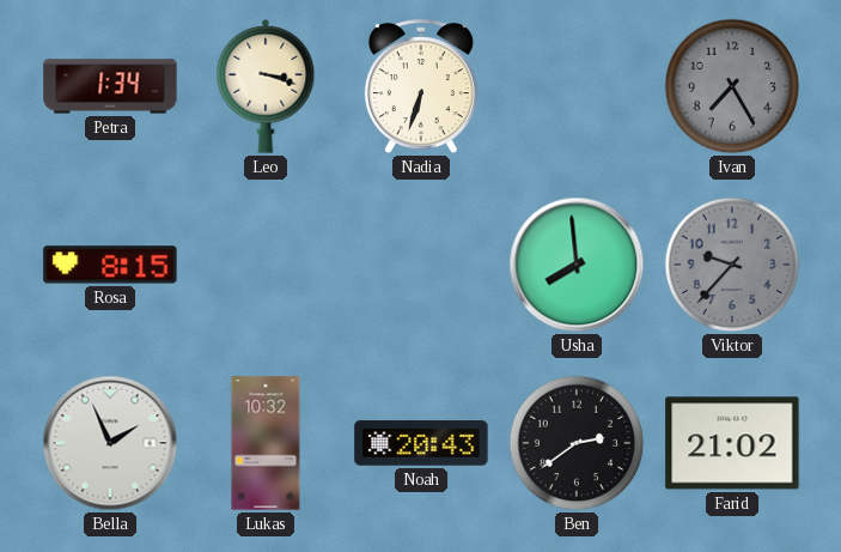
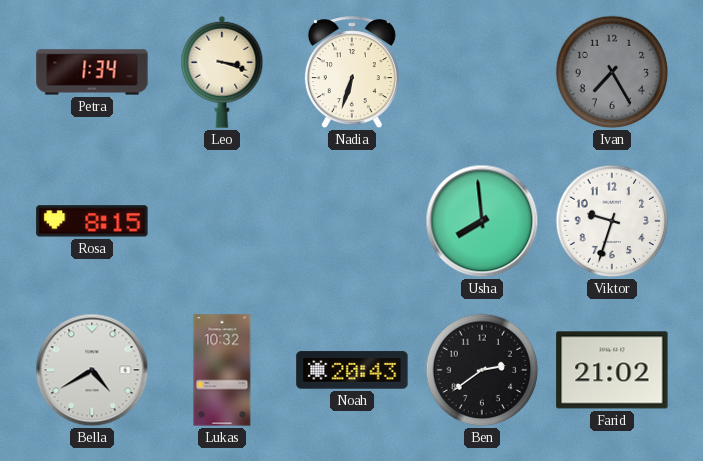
Viktor: 9:37 -> 9:33
Viktor dial: grey -> white
Bella: 1:56 -> 4:40
